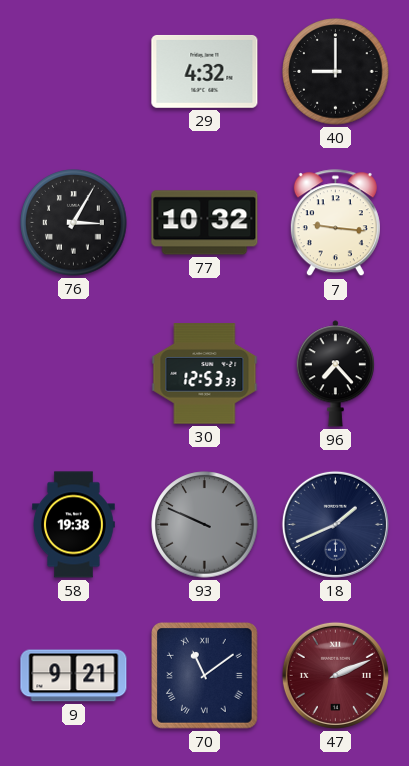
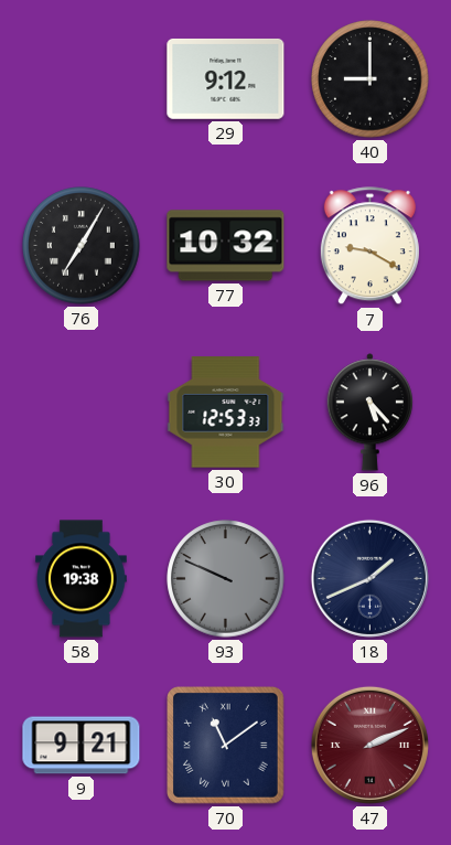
29: 4:32 -> 9:12
76: 3:05 -> 7:05
7: 9:16 -> 9:20
96: 7:23 -> 5:23
